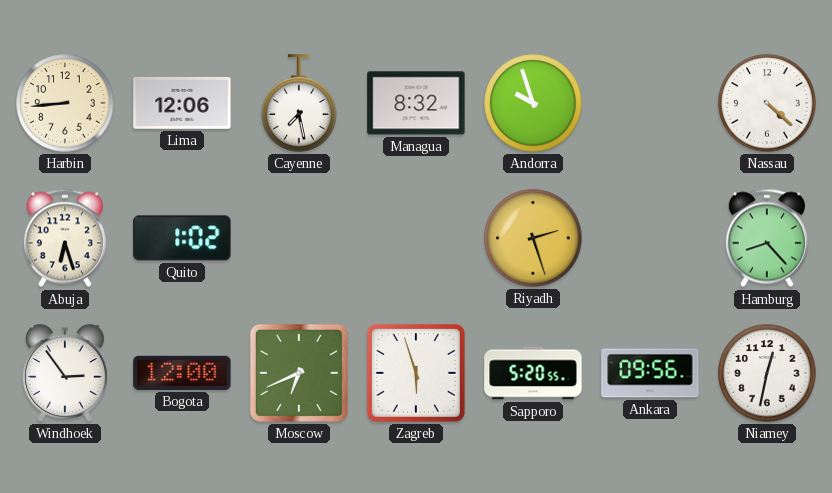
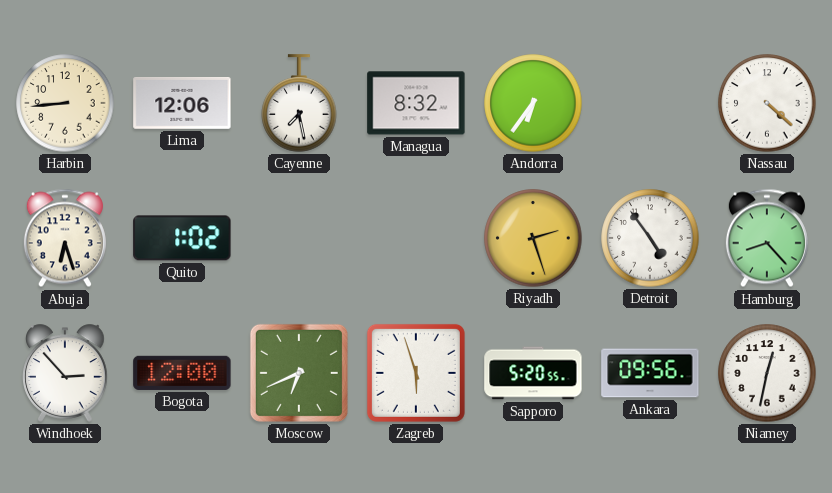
Andorra: 9:57 -> 6:36
Detroit: none -> 4:54
Windhoek: 2:54 -> 2:53
